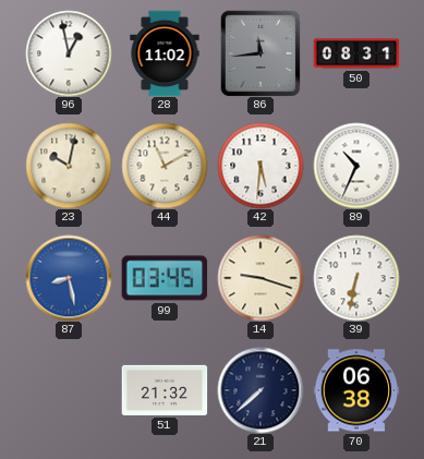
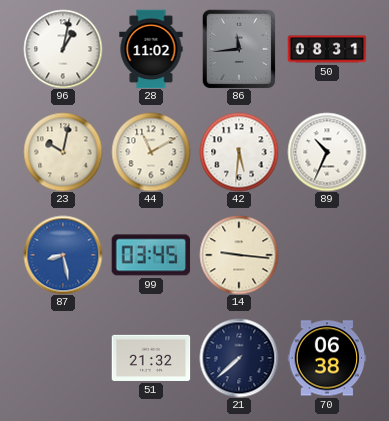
96: 12:58 -> 1:02
14: 9:18 -> 9:16
39: 6:32 -> none
